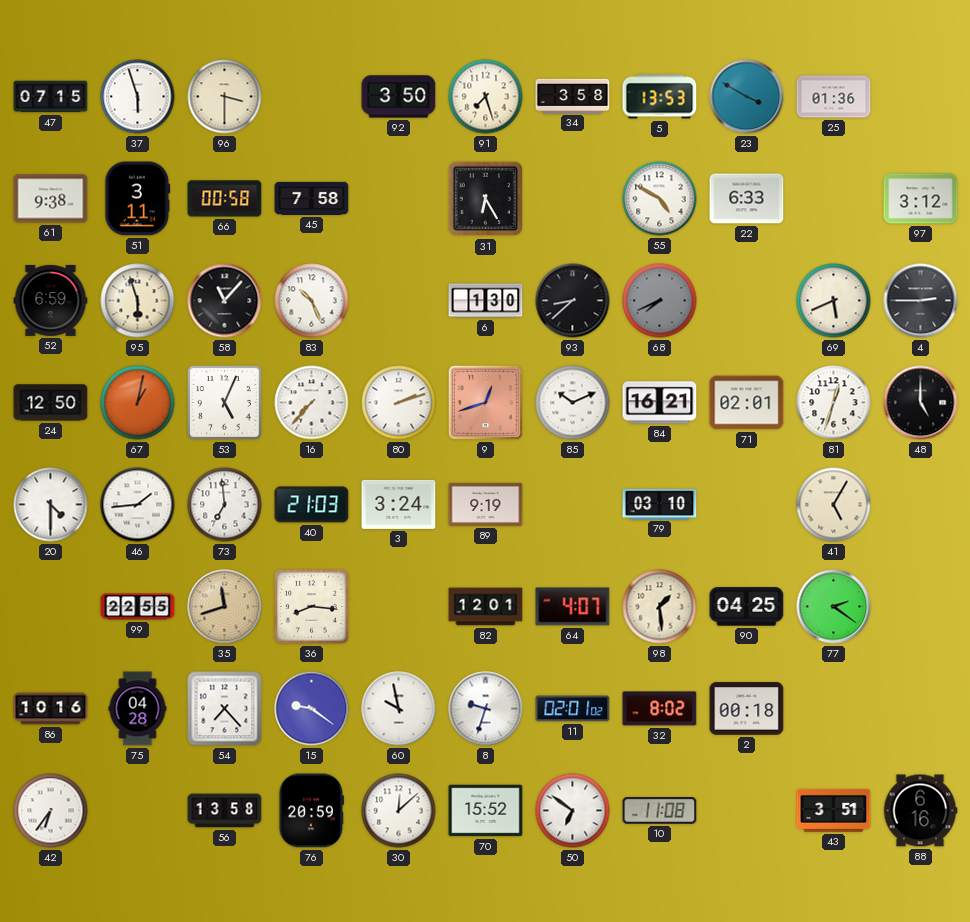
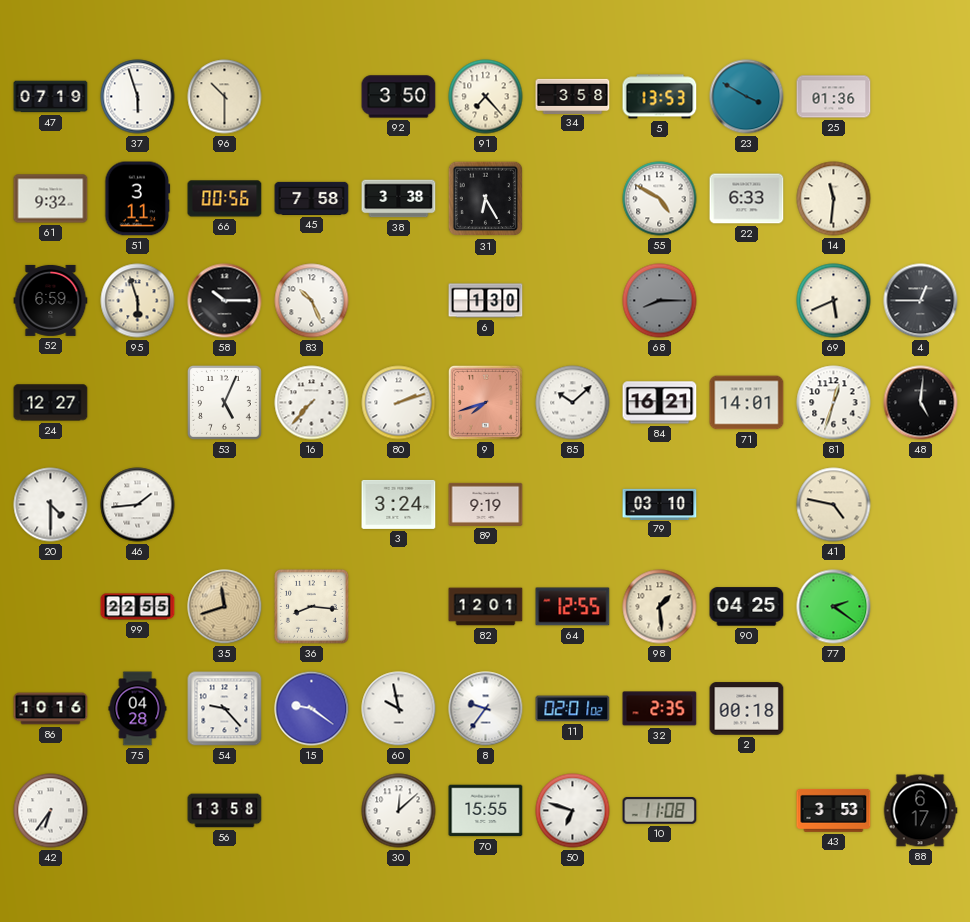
47: 07:15 -> 07:19
96: 3:30 -> 10:30
91: 7:27 -> 7:23
61: 9:38 -> 9:32
66: 00:58 -> 00:56
38: none -> 3:38
14: none -> 11:31
97: 3:12 -> none
58: 11:07 -> 10:15
93: 8:38 -> none
68: 7:41 -> 8:15
4: 2:45 -> 12:45
24: 12:50 -> 12:27
67: 1:02 -> none
9: 12:42 -> 7:42
85: 10:11 -> 10:08
71: 02:01 -> 14:01
48: 5:00 -> 5:01
73: 6:59 -> none
40: 21:03 -> none
41: 5:05 -> 4:47
64: 4:07 -> 12:55
54: 7:23 -> 9:23
8: 9:33 -> 9:36
32: 8:02 -> 2:35
76: 20:59 -> none
70: 15:52 -> 15:55
50: 6:51 -> 6:48
43: 3:51 -> 3:53
88: 6:16 -> 6:17
